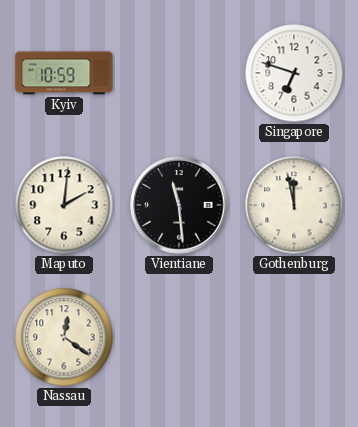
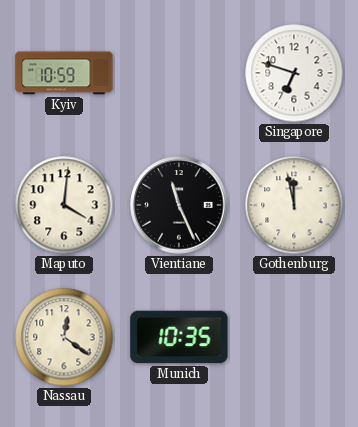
Maputo: 2:01 -> 4:01
Vientiane: 11:29 -> 11:26
Munich: none -> 10:35
